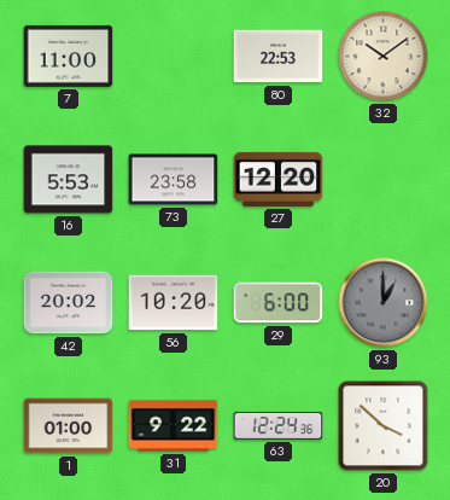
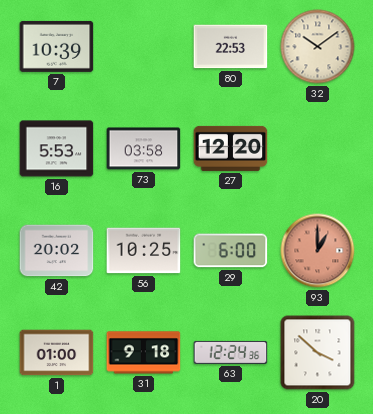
7: 11:00 -> 10:39
73: 23:58 -> 03:58
56: 10:20 -> 10:25
93 dial: grey -> salmon
31: 9:22 -> 9:18
